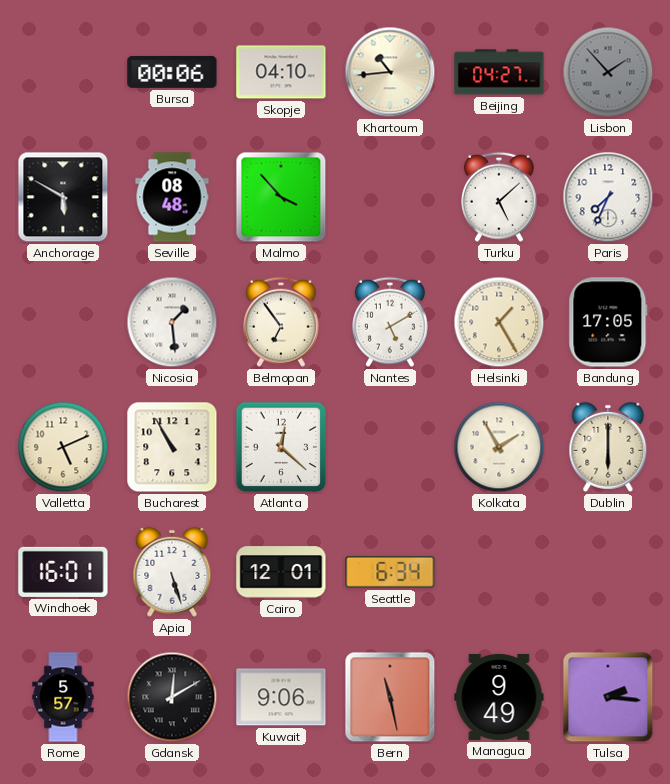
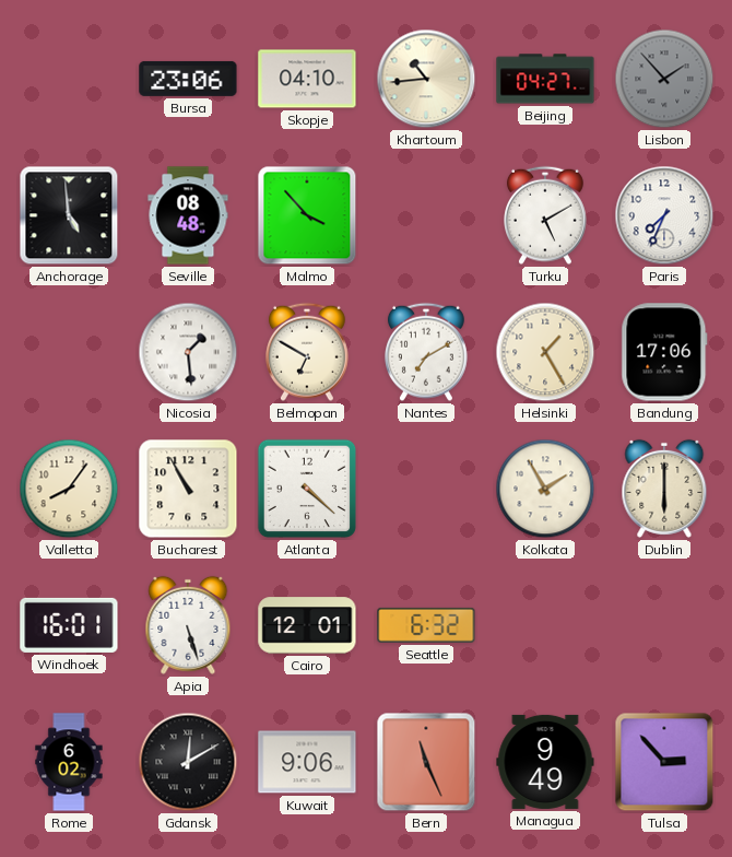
Bursa: 00:06 -> 23:06
Anchorage: 5:50 -> 4:59
Turku: 5:08 -> 5:10
Belmopan: 6:54 -> 6:50
Nantes: 5:10 -> 7:10
Bandung: 17:05 -> 17:06
Valletta: 5:11 -> 8:06
Atlanta: 12:22 -> 4:22
Seattle: 6:34 -> 6:32
Rome: 5:57 -> 6:02
Bern: 11:28 -> 11:26
Tulsa: 2:16 -> 2:53
